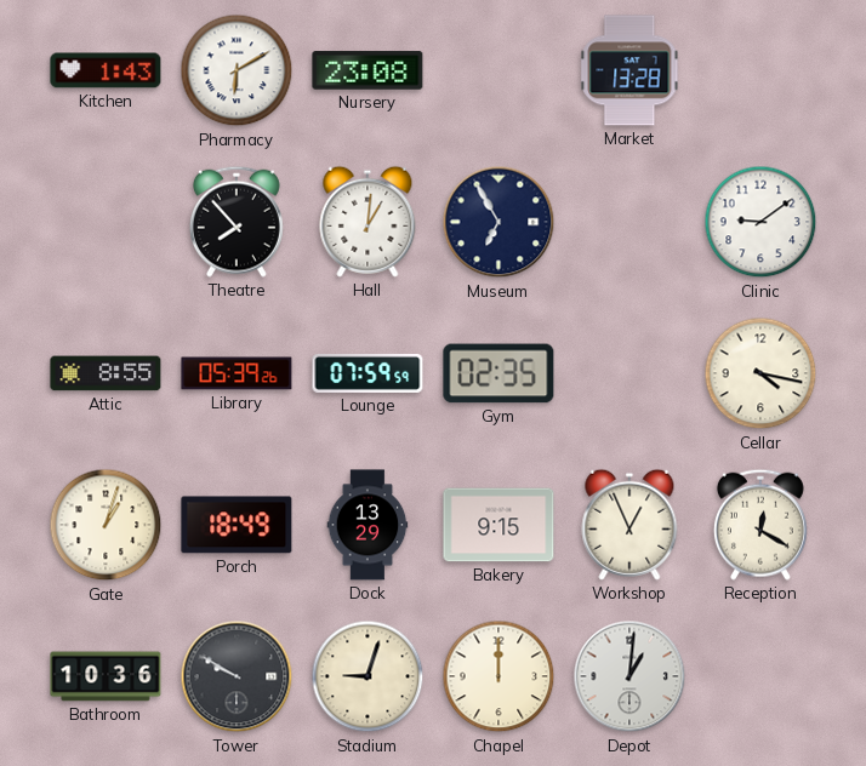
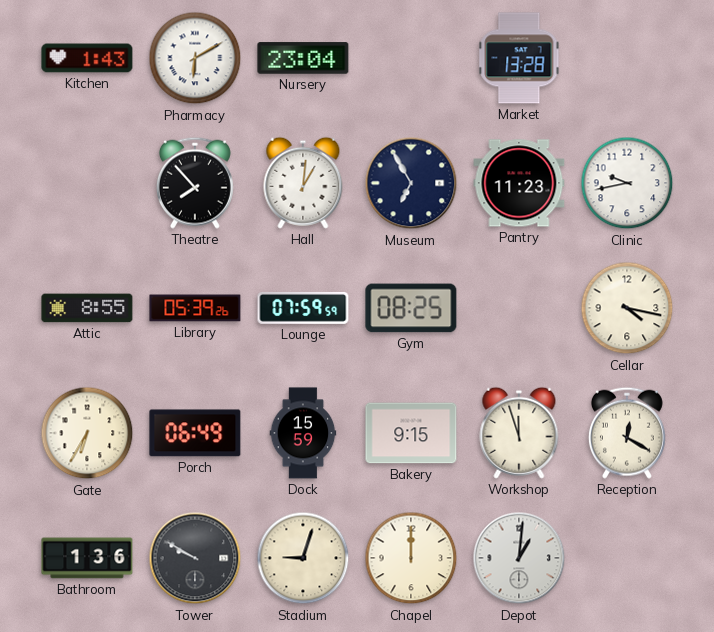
Nursery: 23:08 -> 23:04
Pantry: none -> 11:23
Clinic: 9:09 -> 9:43
Gym: 02:35 -> 08:25
Gate: 1:03 -> 6:35
Porch: 18:49 -> 06:49
Dock: 13:29 -> 15:59
Workshop: 12:56 -> 11:57
Bathroom: 10:36 -> 1:36
